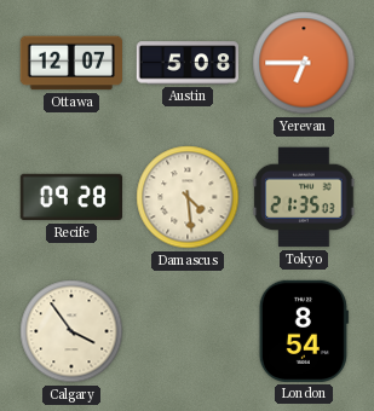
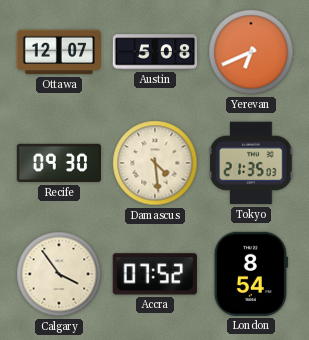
Yerevan: 6:45 -> 6:41
Recife: 09:28 -> 09:30
Accra: none -> 07:52
